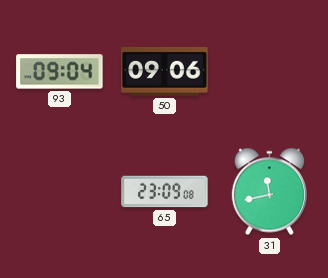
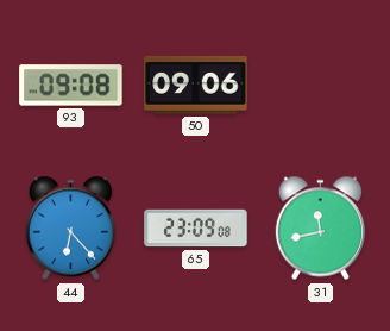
93: 09:04 -> 09:08
44: none -> 6:23
